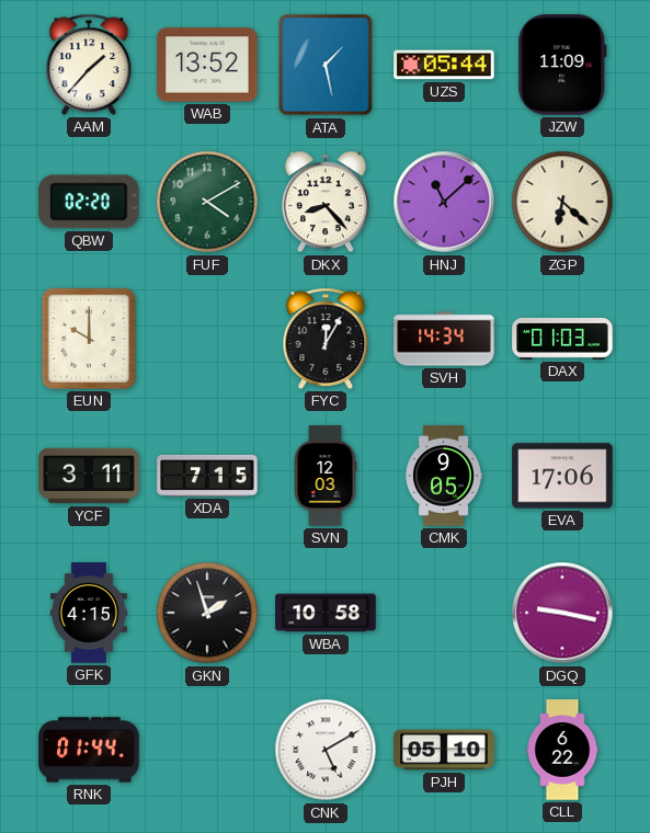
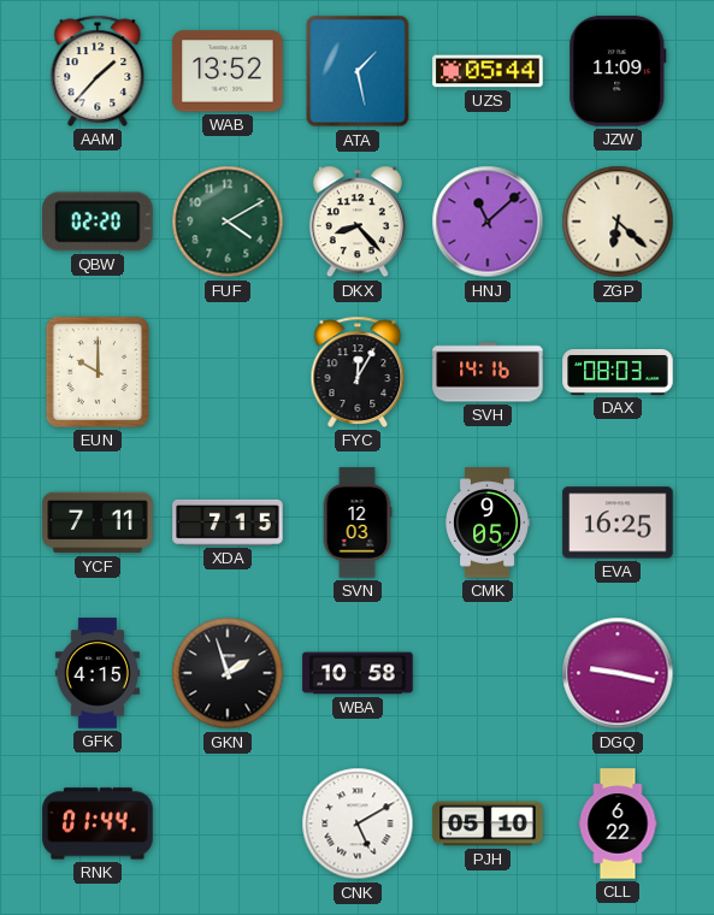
SVH: 14:34 -> 14:16
DAX: 01:03 -> 08:03
YCF: 3:11 -> 7:11
EVA: 17:06 -> 16:25
